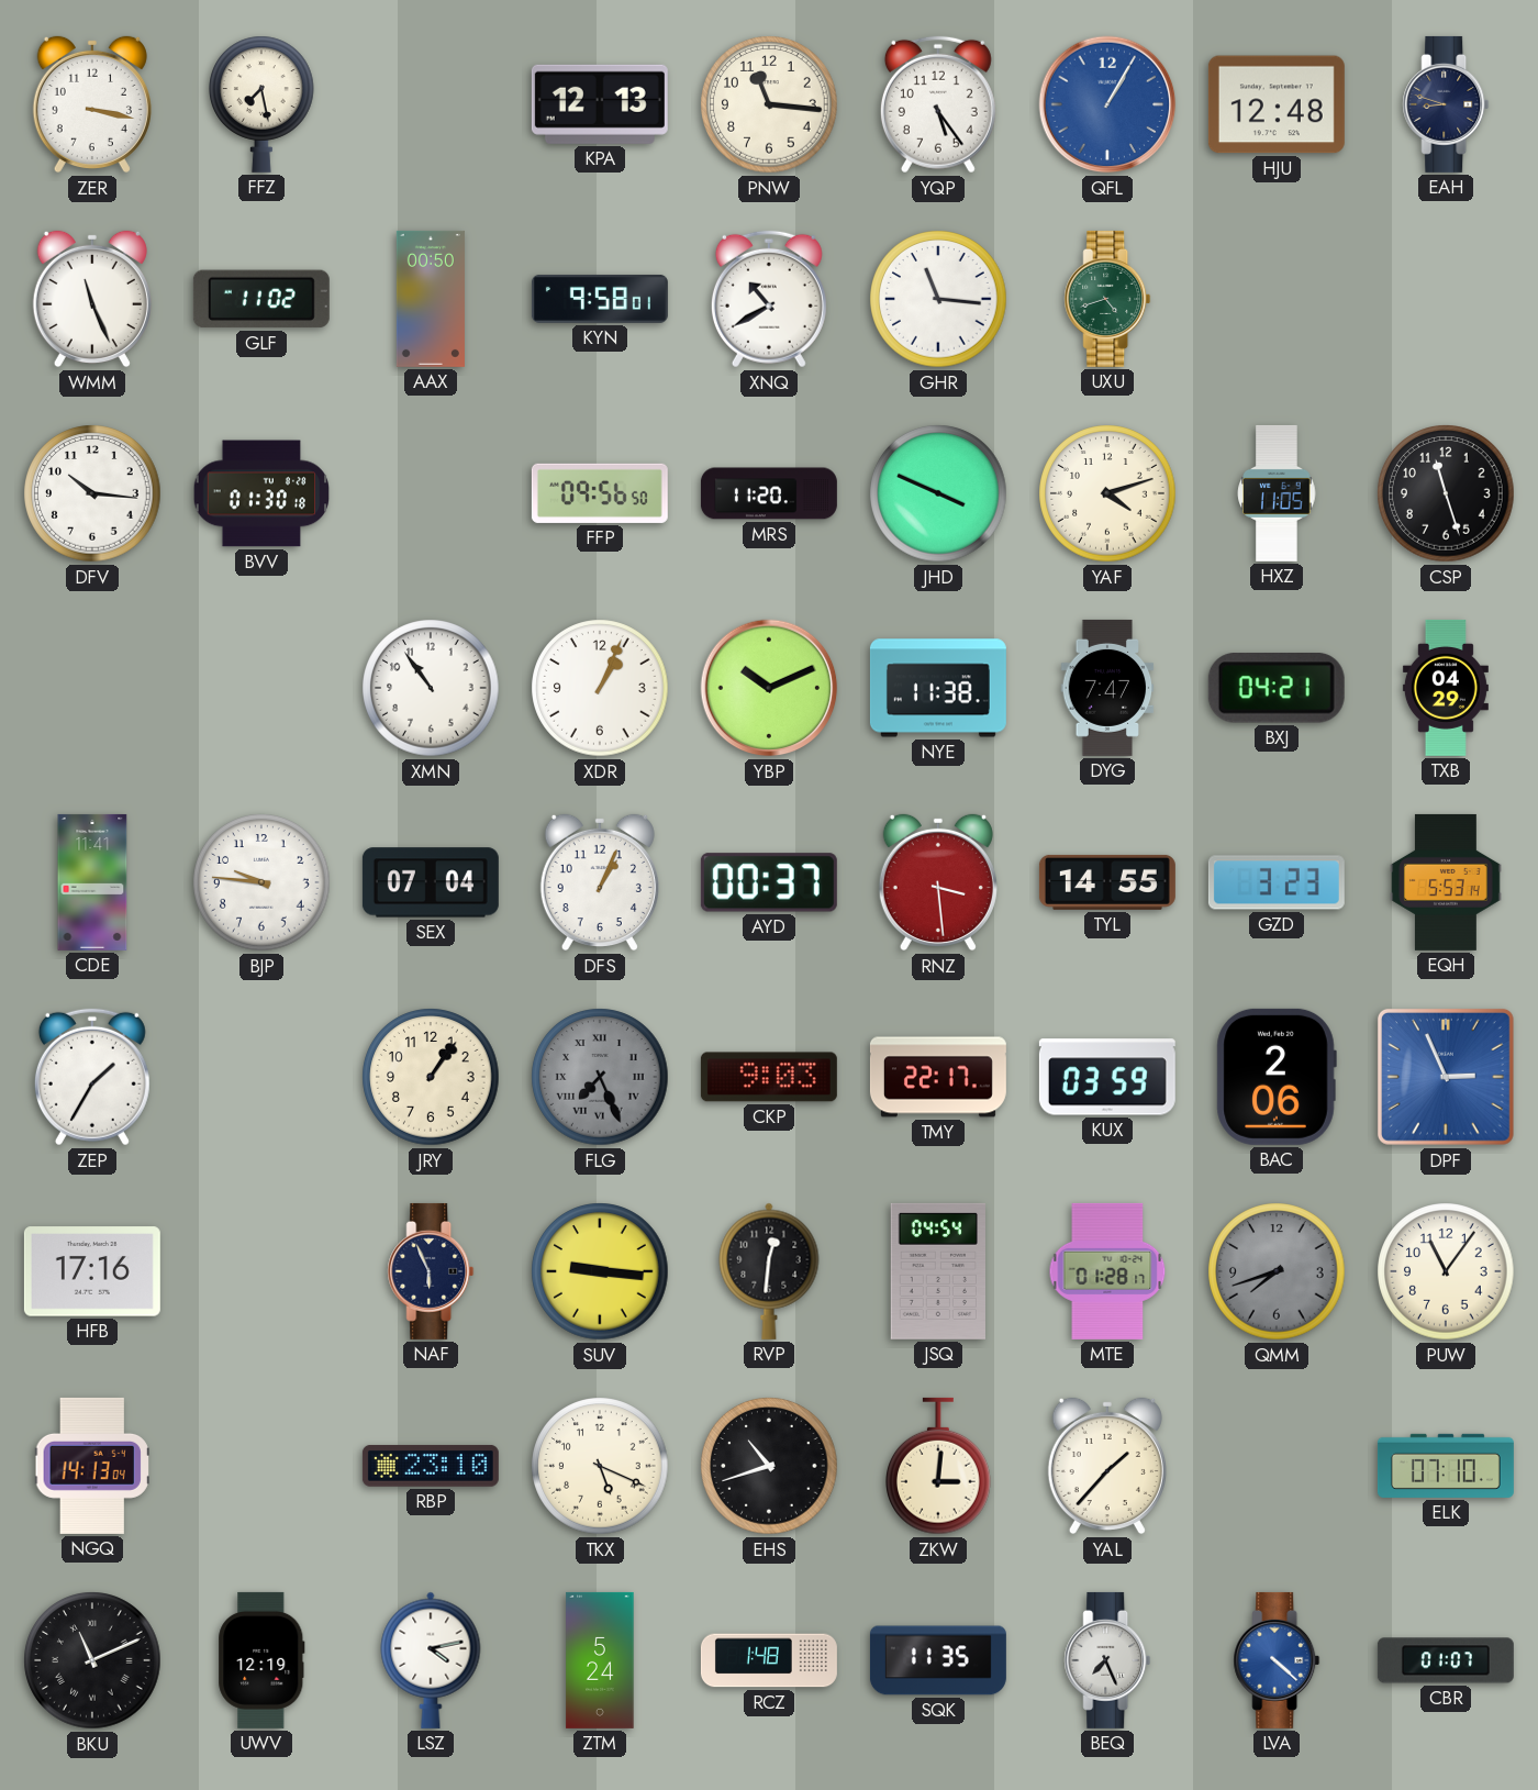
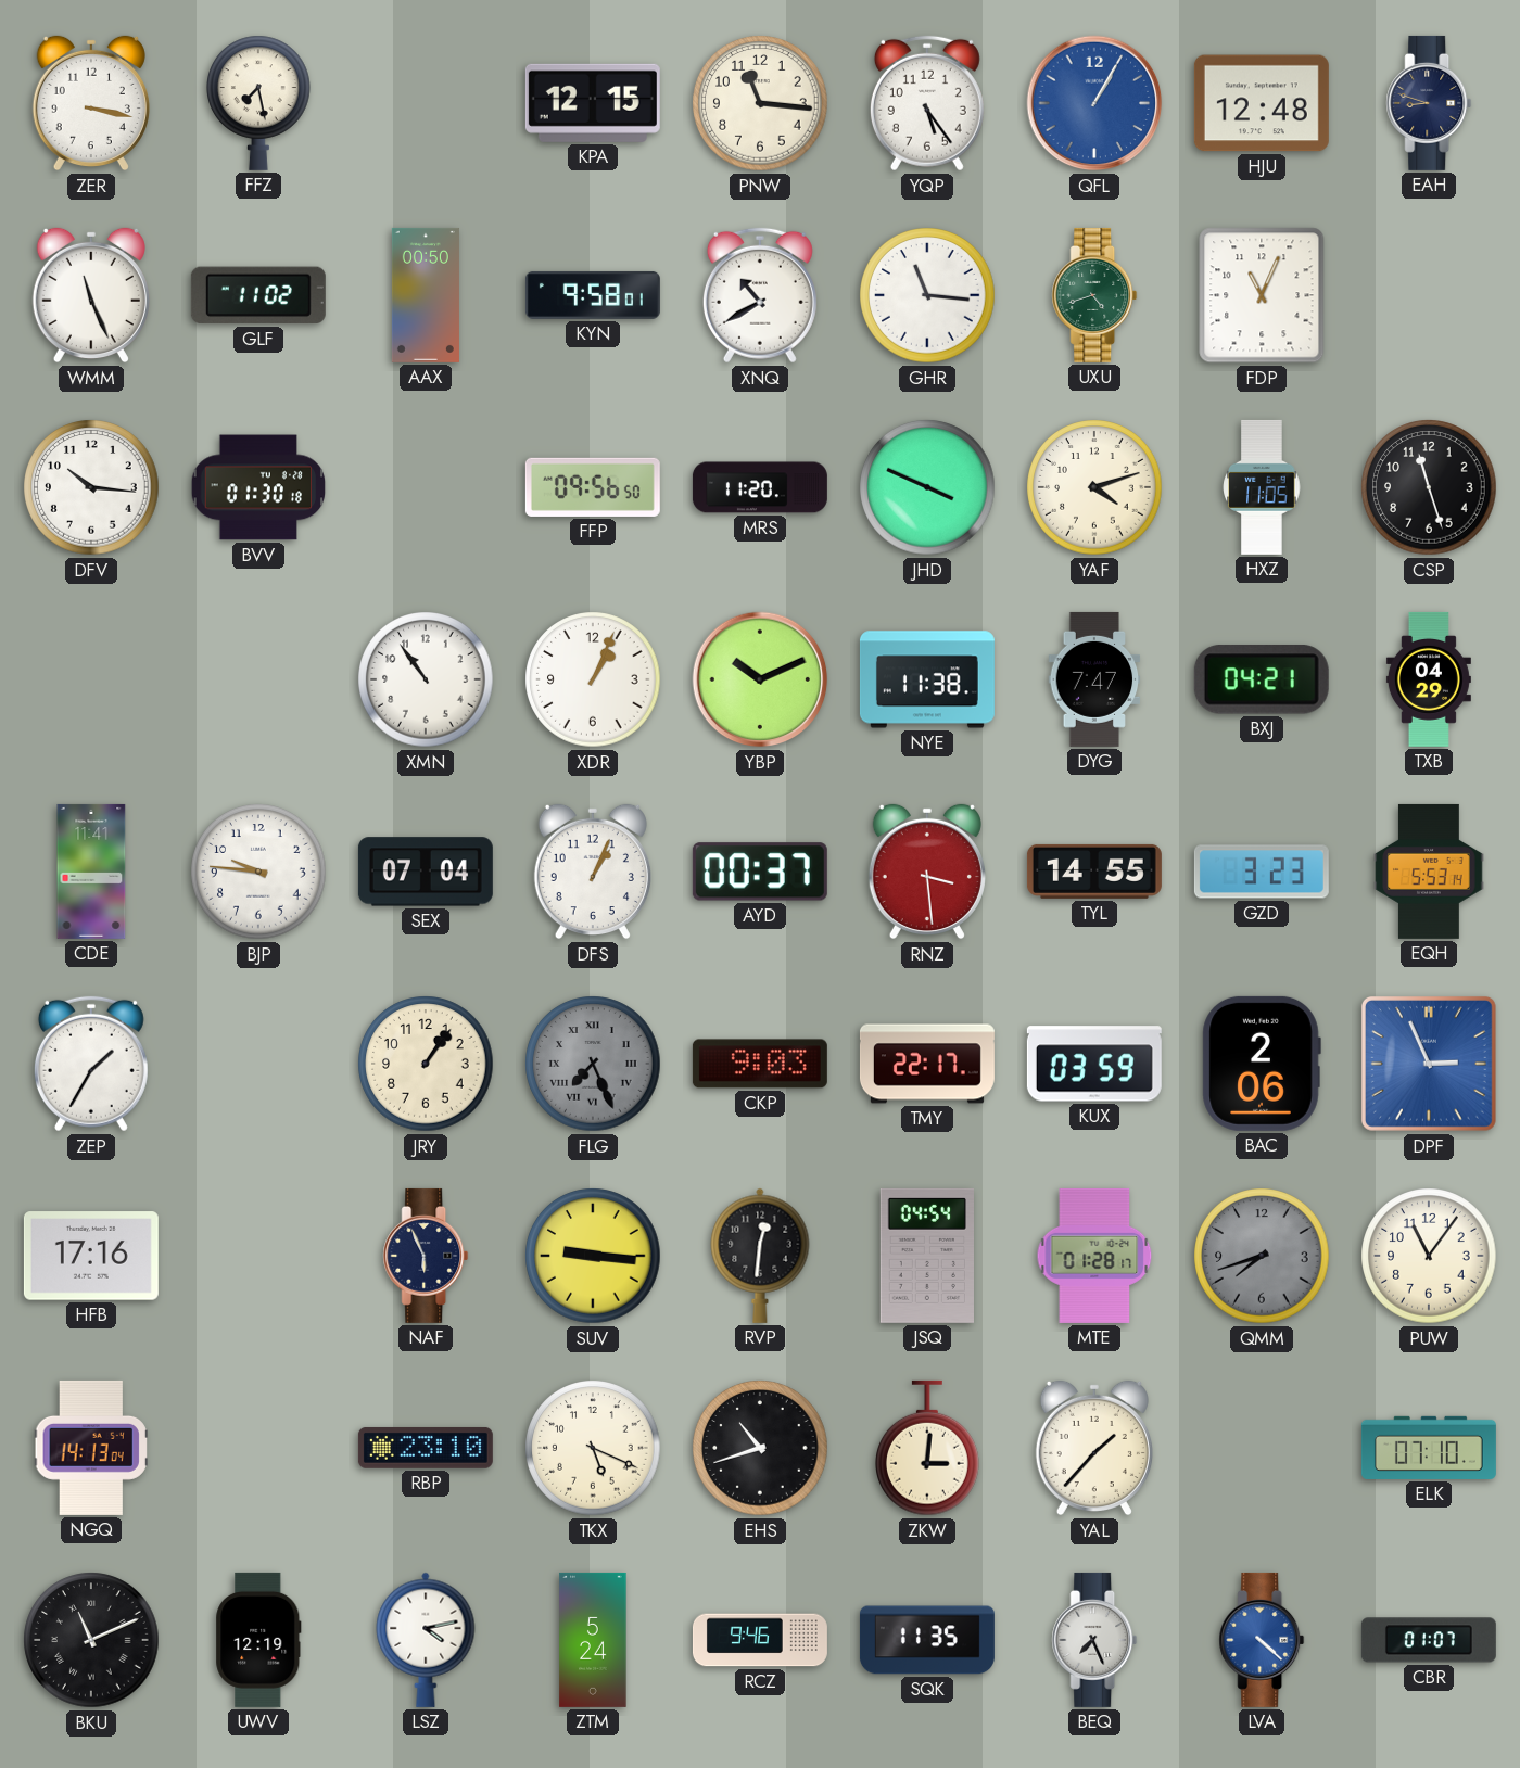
KPA: 12:13 -> 12:15
FDP: none -> 11:04
RCZ: 1:48 -> 9:46
